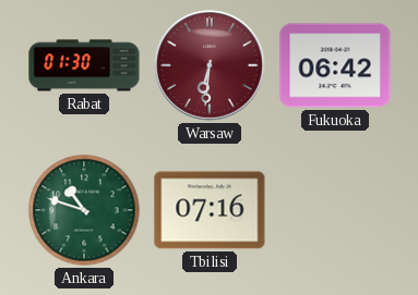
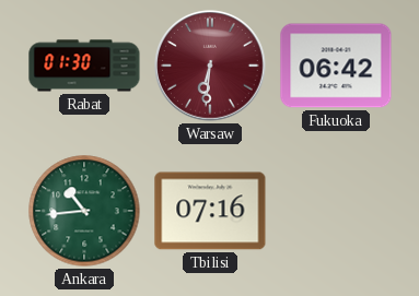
Ankara: 10:48 -> 10:44
